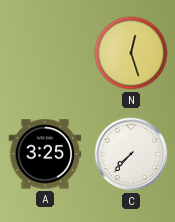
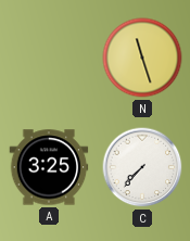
N: 12:27 -> 11:27
